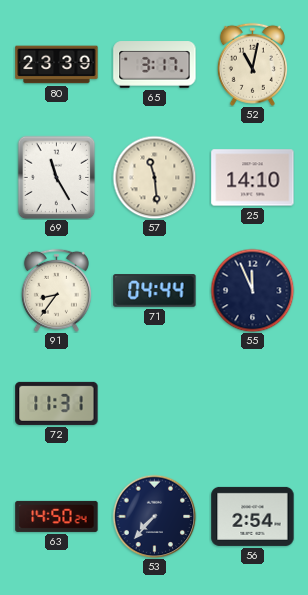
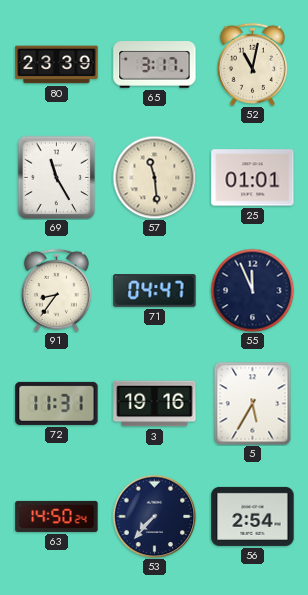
25: 14:10 -> 01:01
71: 04:44 -> 04:47
3: none -> 19:16
5: none -> 5:35
